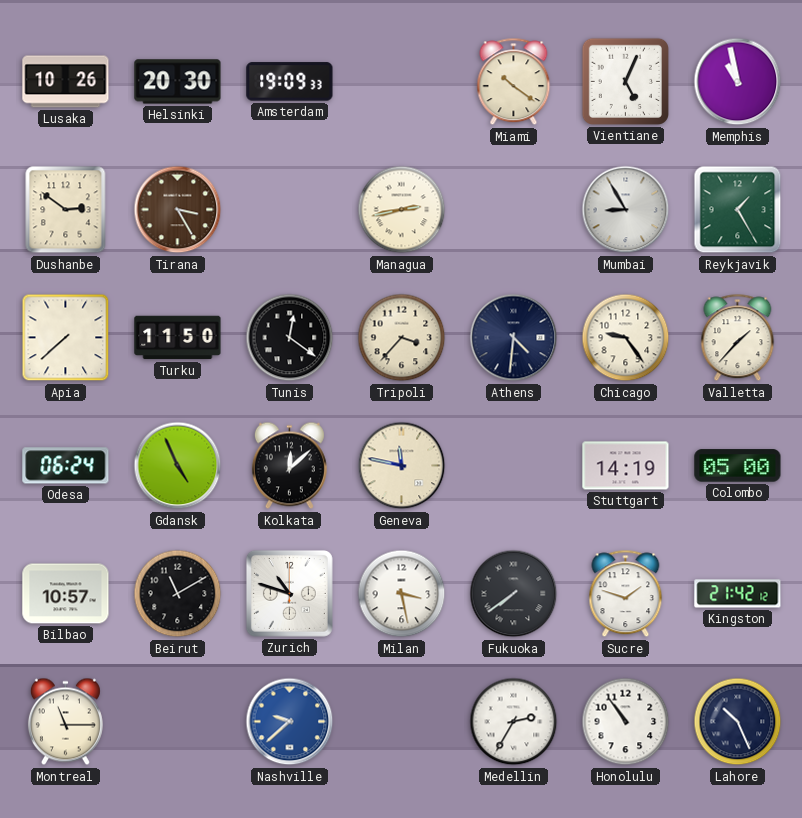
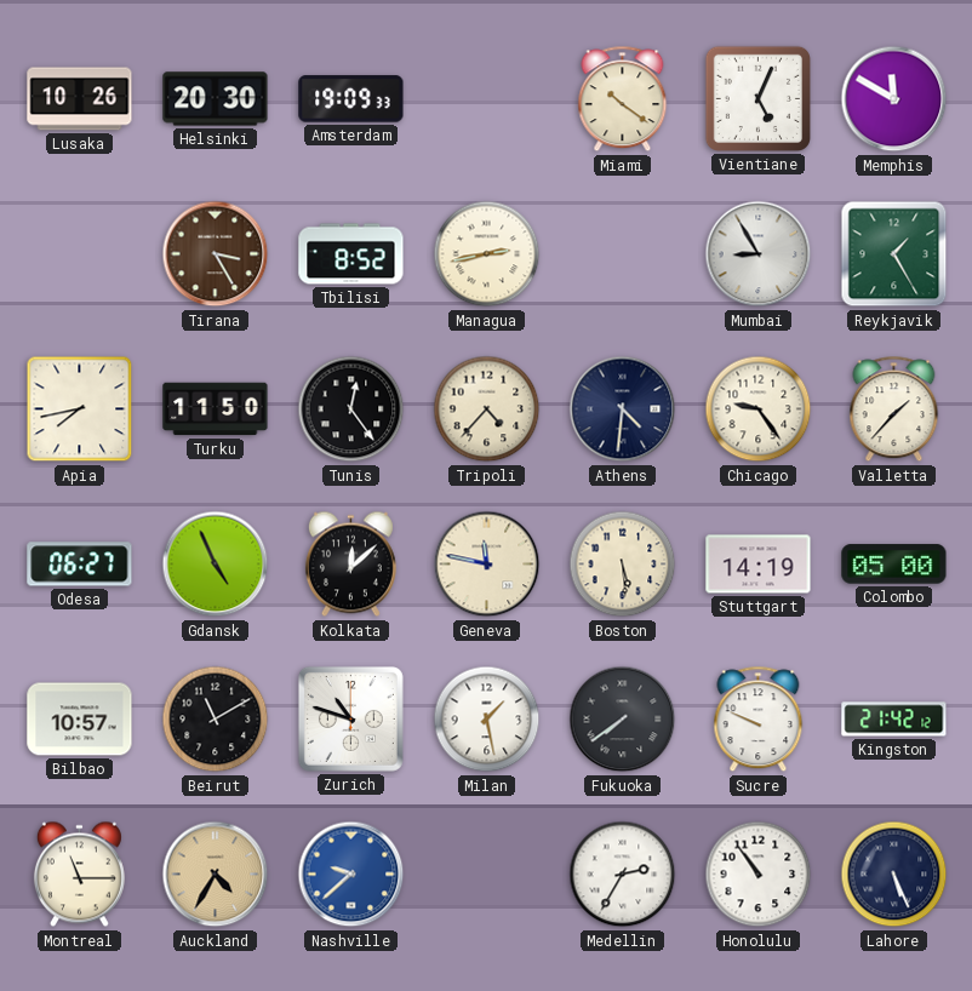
Memphis: 10:58 -> 11:50
Dushanbe: 2:51 -> none
Tbilisi: none -> 8:52
Apia: 7:38 -> 7:43
Tunis: 12:21 -> 12:24
Tripoli: 3:37 -> 4:37
Odesa: 06:24 -> 06:27
Boston: none -> 5:29
Milan: 3:28 -> 1:28
Sucre: 1:48 -> 9:49
Auckland: none -> 4:35
Lahore: 10:26 -> 5:26
